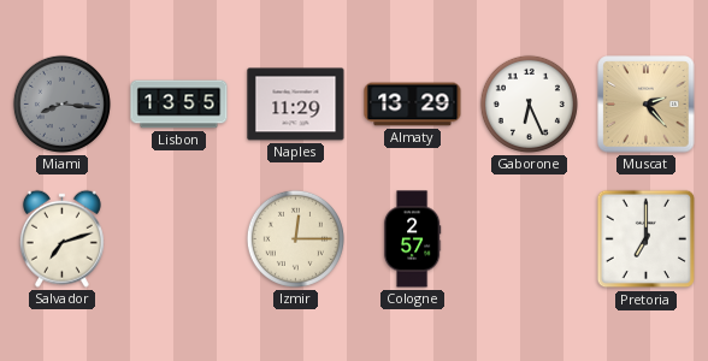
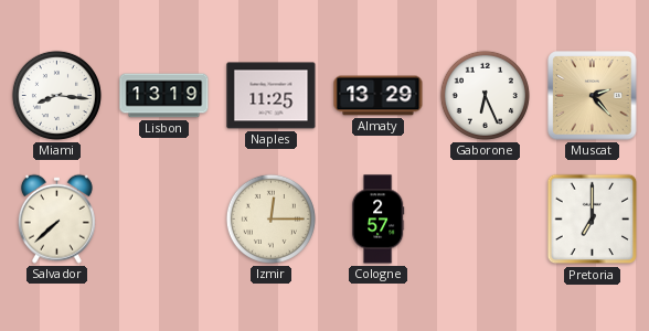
Miami dial: grey -> white
Lisbon: 13:55 -> 13:19
Naples: 11:29 -> 11:25
Salvador: 7:12 -> 7:38
